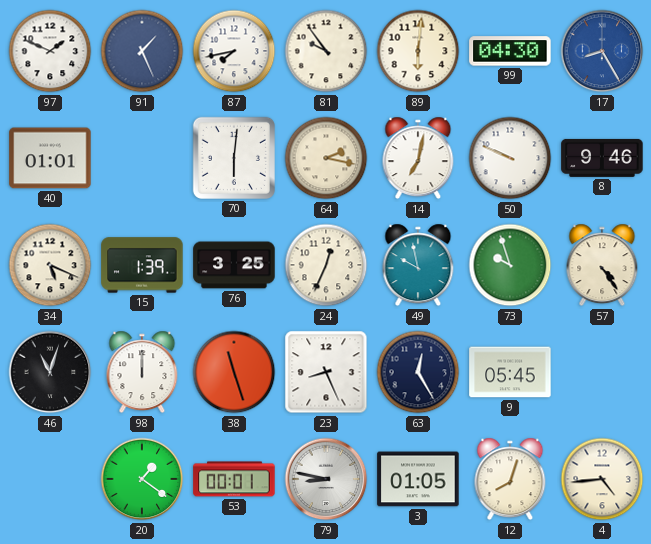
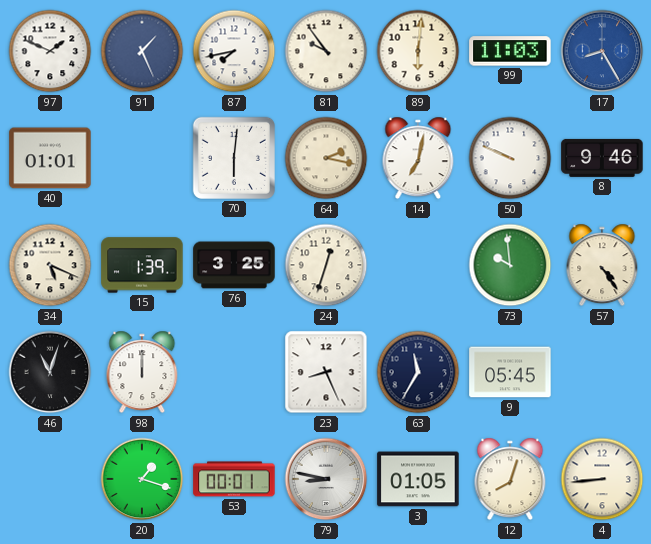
99: 04:30 -> 11:03
24: 12:34 -> 12:33
49: 9:58 -> none
73: 9:57 -> 9:59
38: 11:27 -> none
63: 12:25 -> 11:35
20: 1:21 -> 1:18
4: 4:44 -> 8:44
